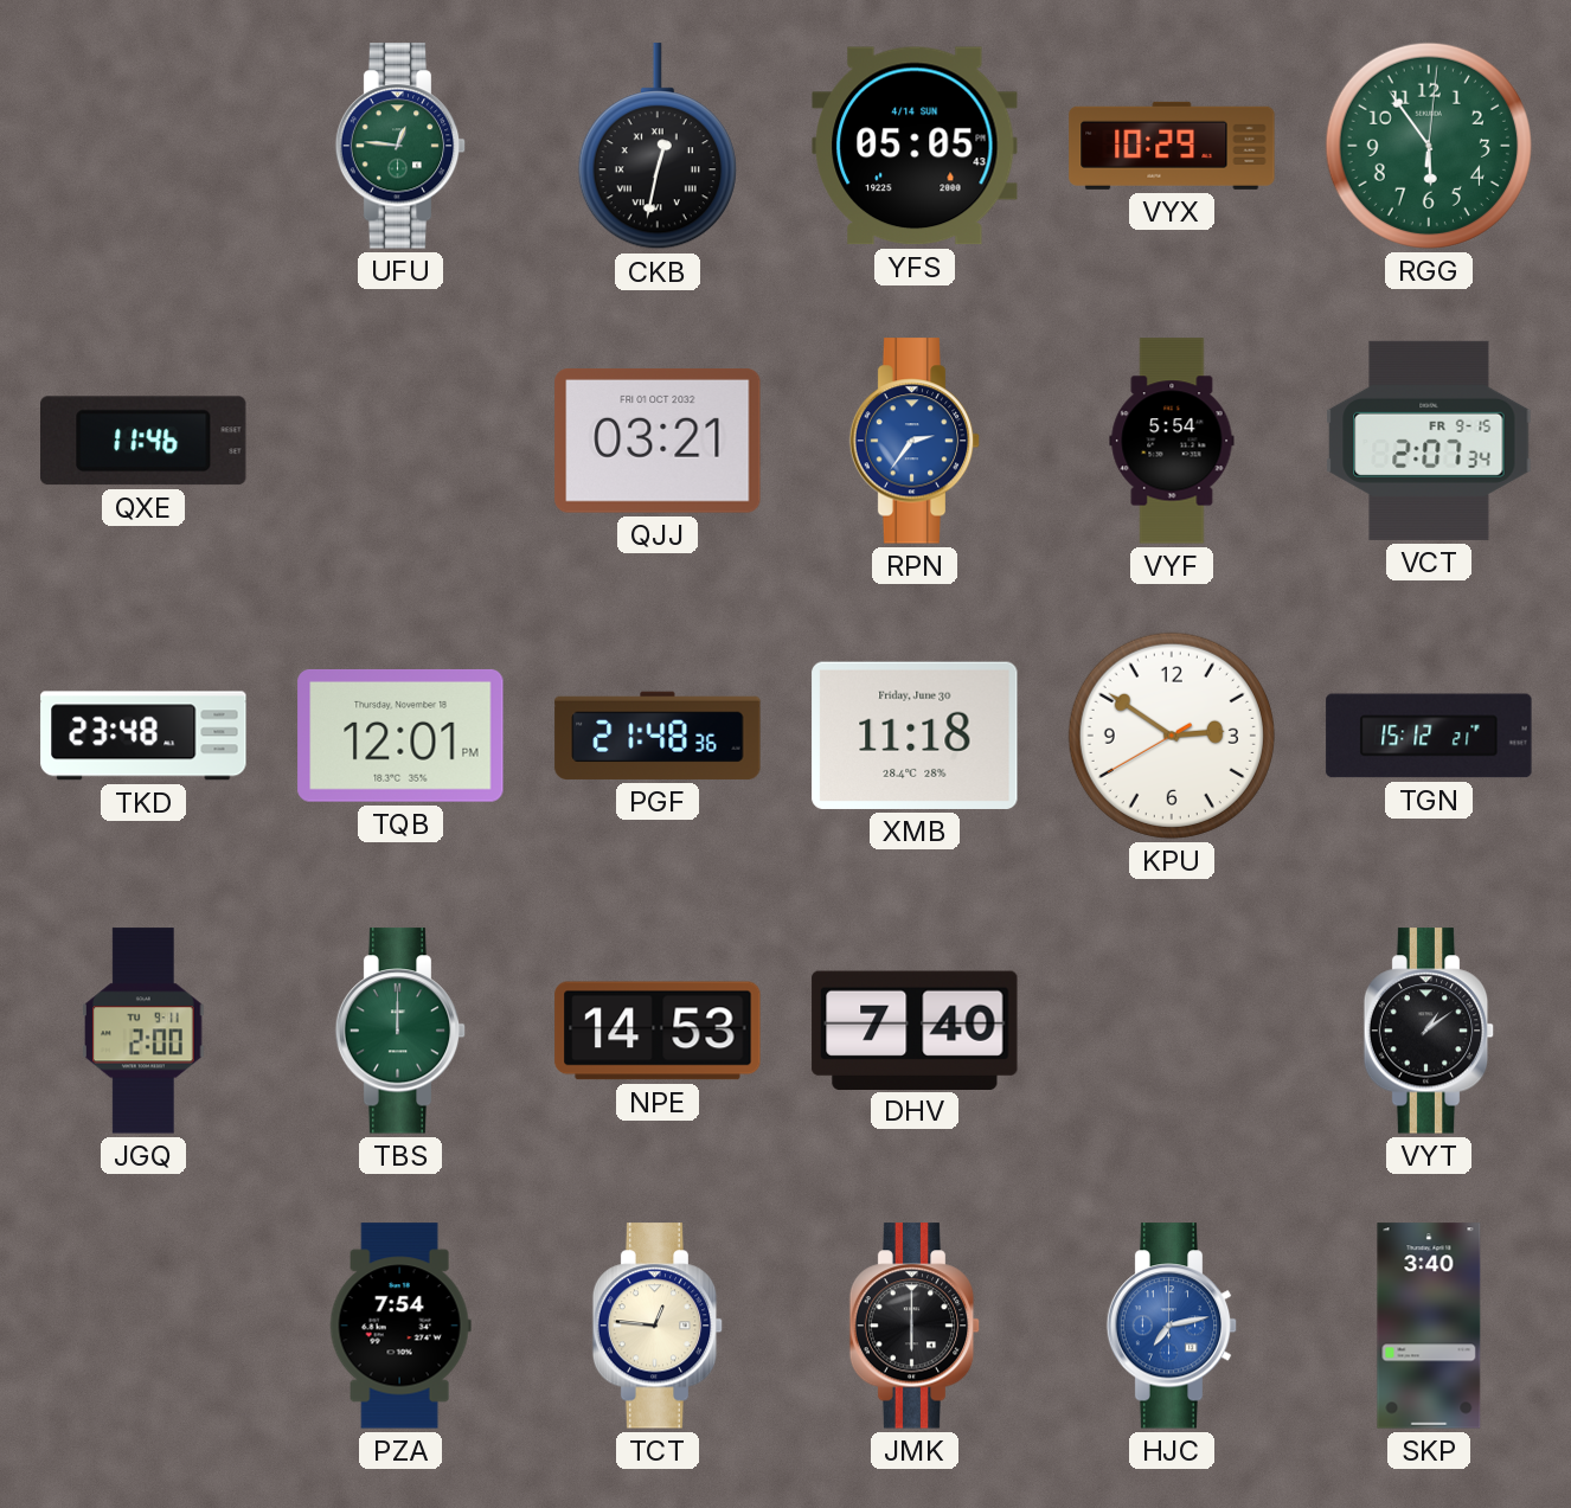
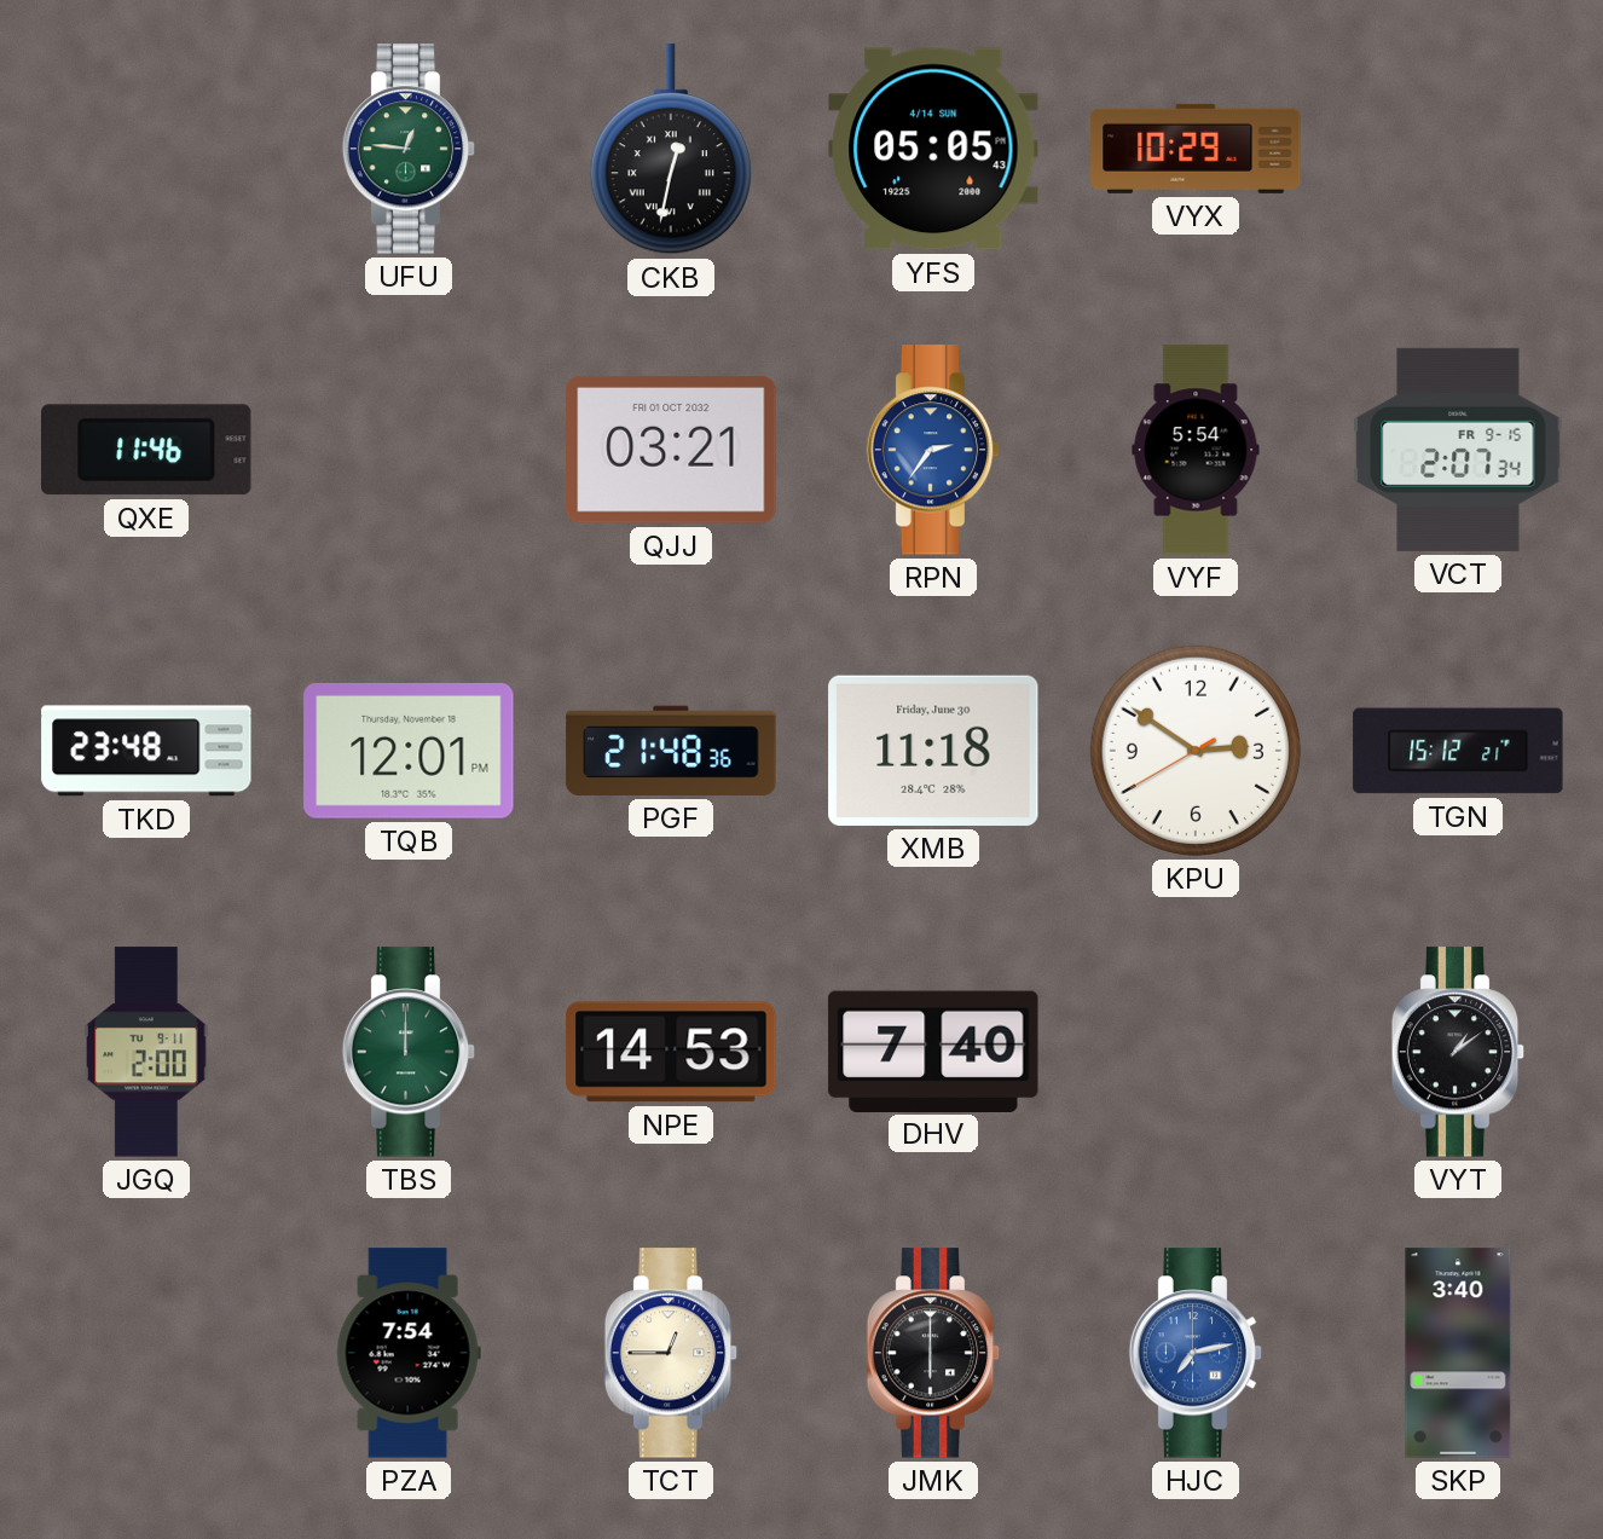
RGG: 5:54 -> none
TCT: 12:46 -> 12:45
